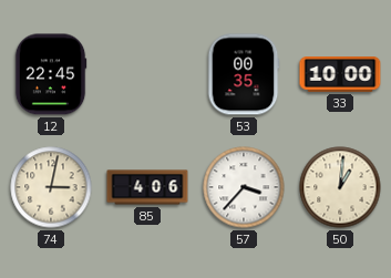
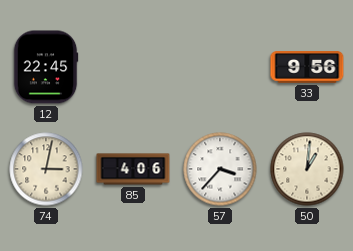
53: 00:35 -> none
33: 10:00 -> 9:56
